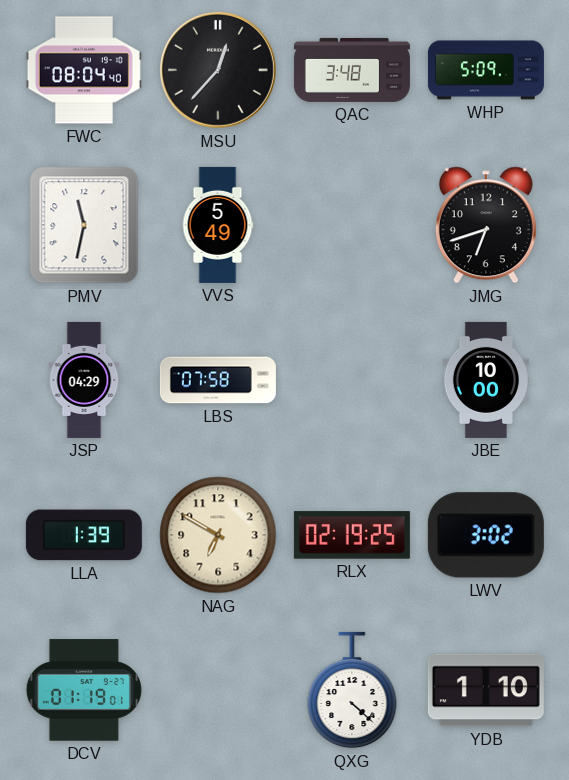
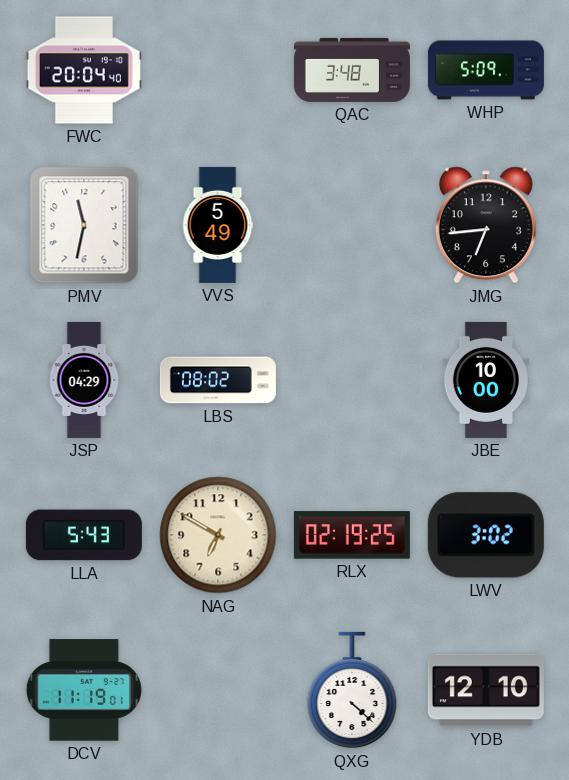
FWC: 08:04 -> 20:04
MSU: 12:37 -> none
JMG: 6:42 -> 6:44
LBS: 07:58 -> 08:02
LLA: 1:39 -> 5:43
DCV: 01:19 -> 11:19
YDB: 1:10 -> 12:10
